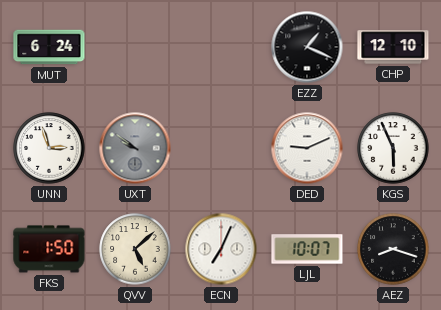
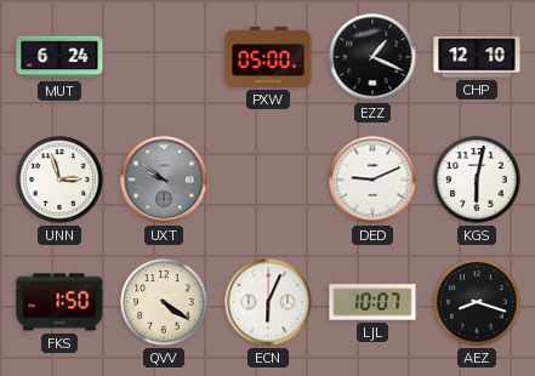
PXW: none -> 05:00
KGS: 5:56 -> 6:02
QVV: 5:08 -> 4:21
ECN: 7:04 -> 6:04
